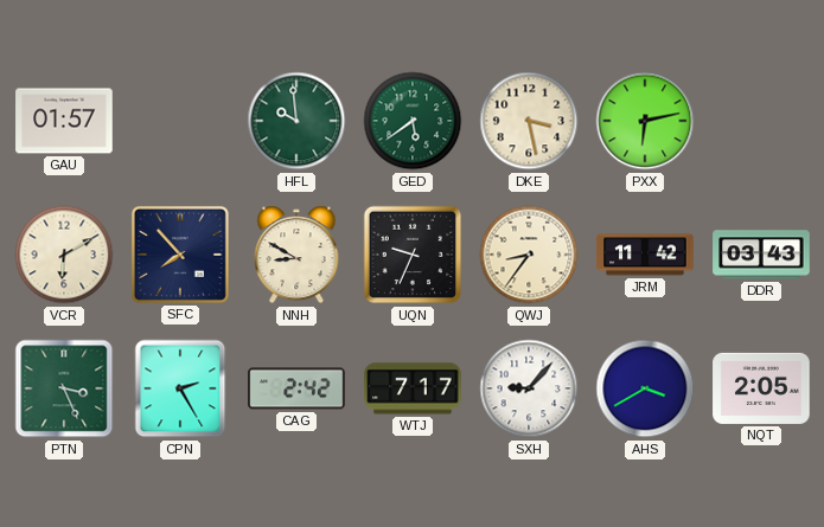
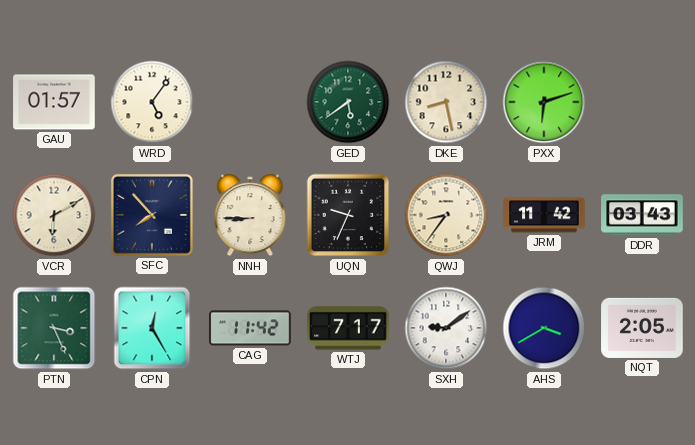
WRD: none -> 5:06
HFL: 9:59 -> none
DKE: 3:28 -> 8:28
PXX: 6:13 -> 6:12
NNH: 8:50 -> 8:45
CPN: 2:25 -> 12:25
CAG: 2:42 -> 11:42
SXH: 9:07 -> 9:09
